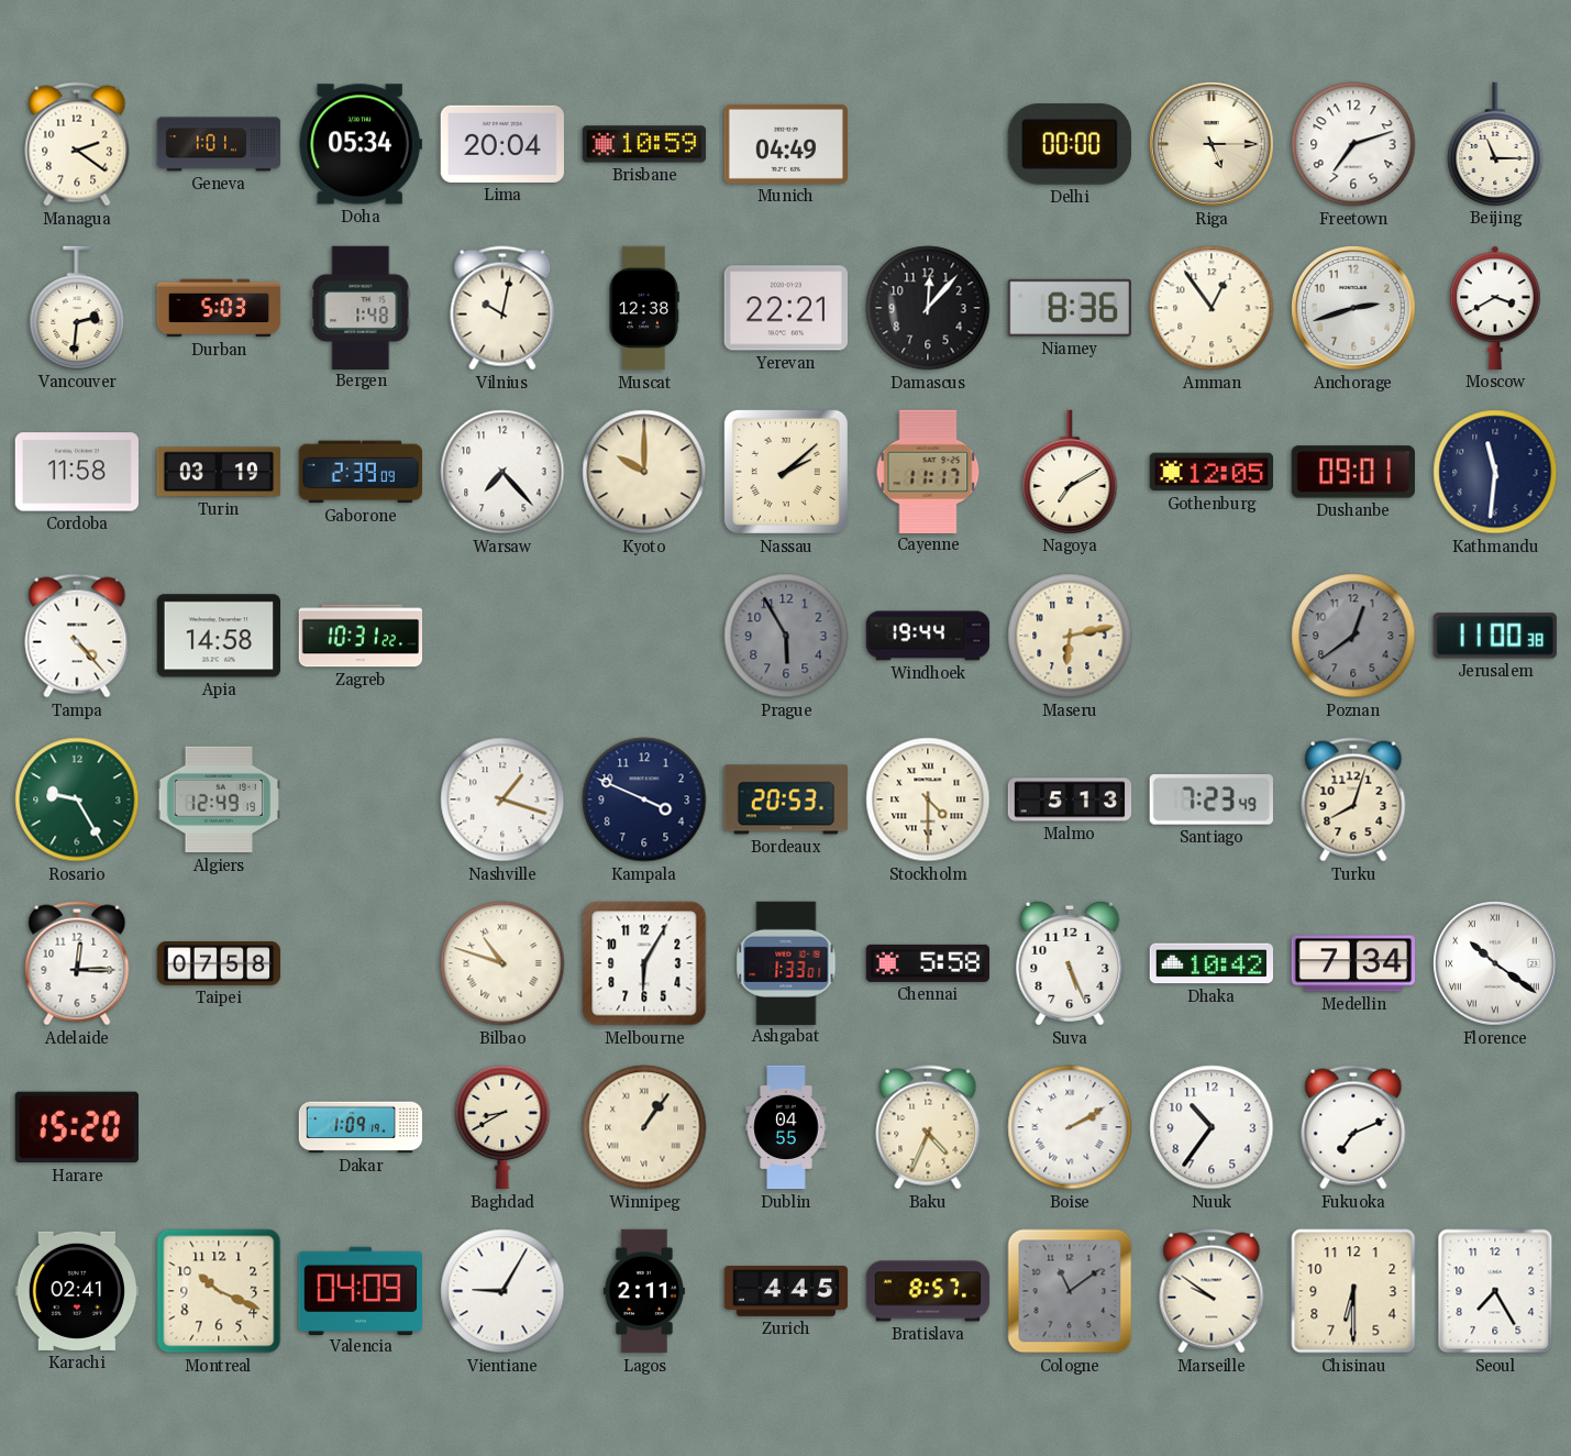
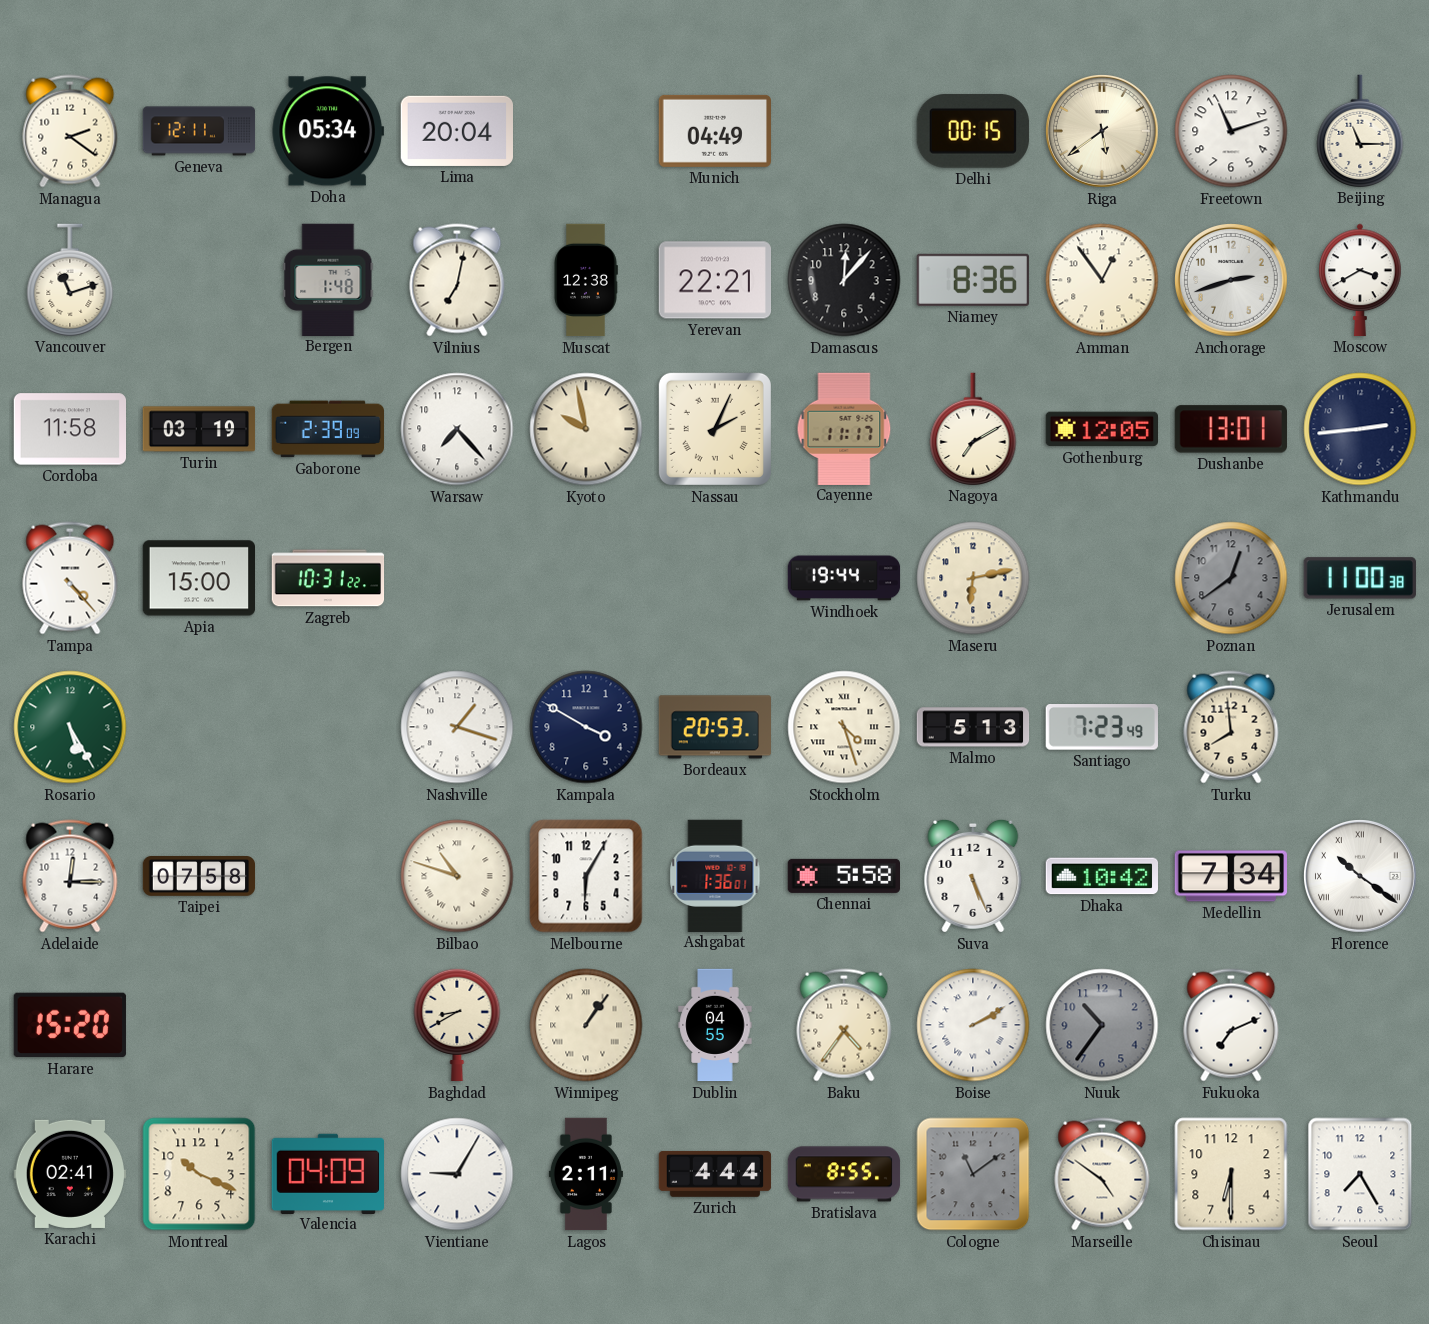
Geneva: 1:01 -> 12:11
Brisbane: 10:59 -> none
Delhi: 00:00 -> 00:15
Riga: 5:15 -> 5:39
Freetown: 7:12 -> 11:12
Vancouver: 2:31 -> 11:12
Durban: 5:03 -> none
Vilnius: 10:02 -> 7:02
Kyoto: 10:00 -> 9:58
Nassau: 2:08 -> 2:04
Dushanbe: 09:01 -> 13:01
Kathmandu: 11:31 -> 2:44
Apia: 14:58 -> 15:00
Prague: 5:55 -> none
Rosario: 9:25 -> 5:25
Algiers: 12:49 -> none
Kampala: 3:49 -> 3:50
Stockholm: 4:30 -> 4:27
Turku: 8:03 -> 7:59
Ashgabat: 1:33 -> 1:36
Dakar: 1:09 -> none
Baku: 4:34 -> 4:36
Nuuk dial: white -> grey
Zurich: 4:45 -> 4:44
Bratislava: 8:57 -> 8:55
Marseille: 9:51 -> 4:51
